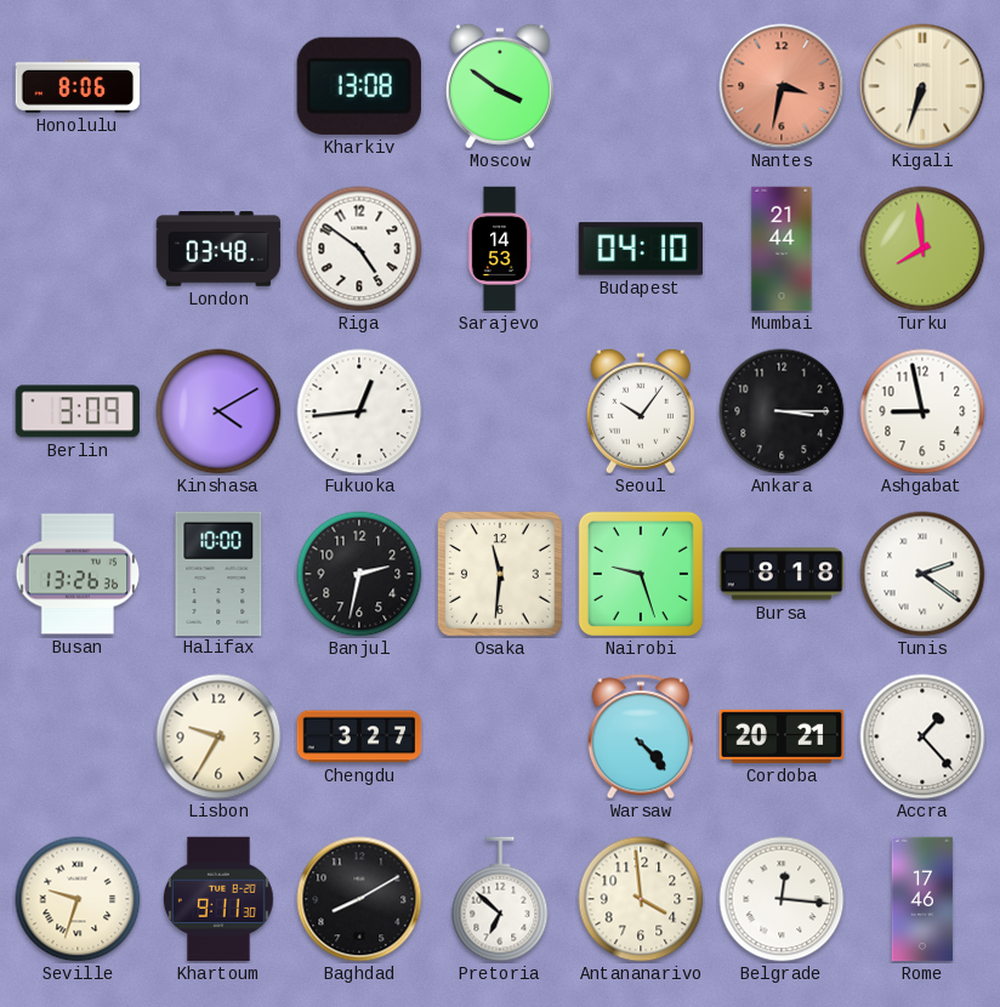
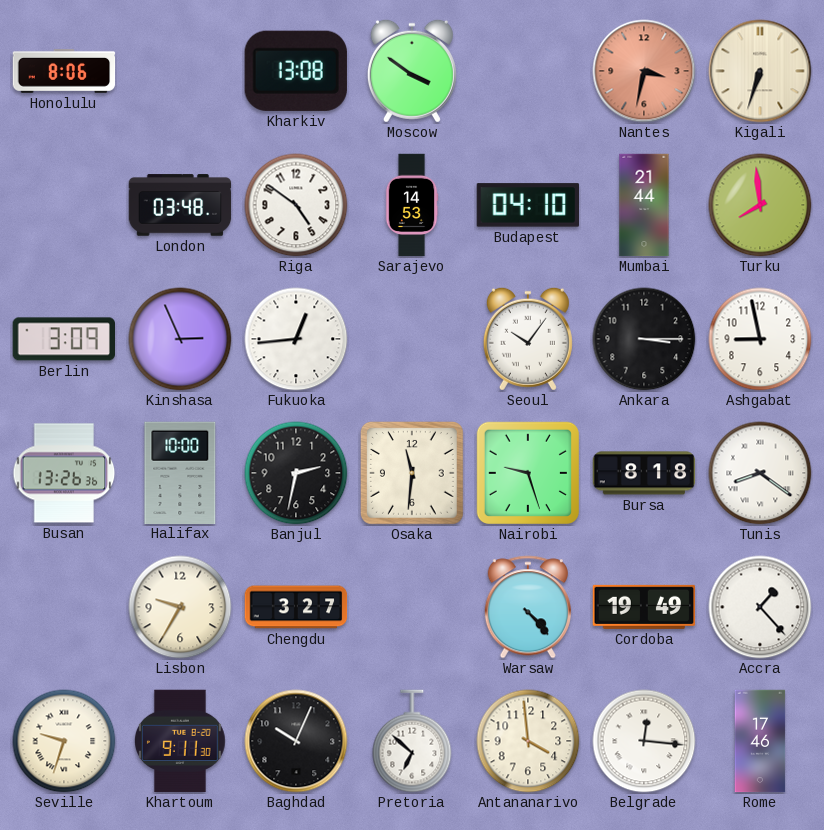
Kinshasa: 4:10 -> 2:56
Tunis: 2:21 -> 8:21
Cordoba: 20:21 -> 19:49
Baghdad: 8:10 -> 10:04
